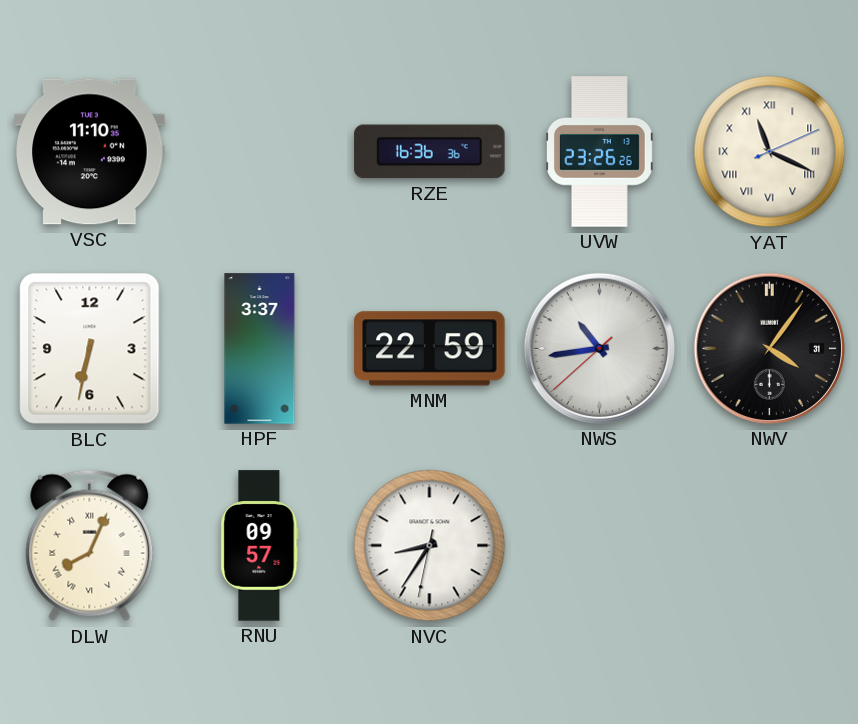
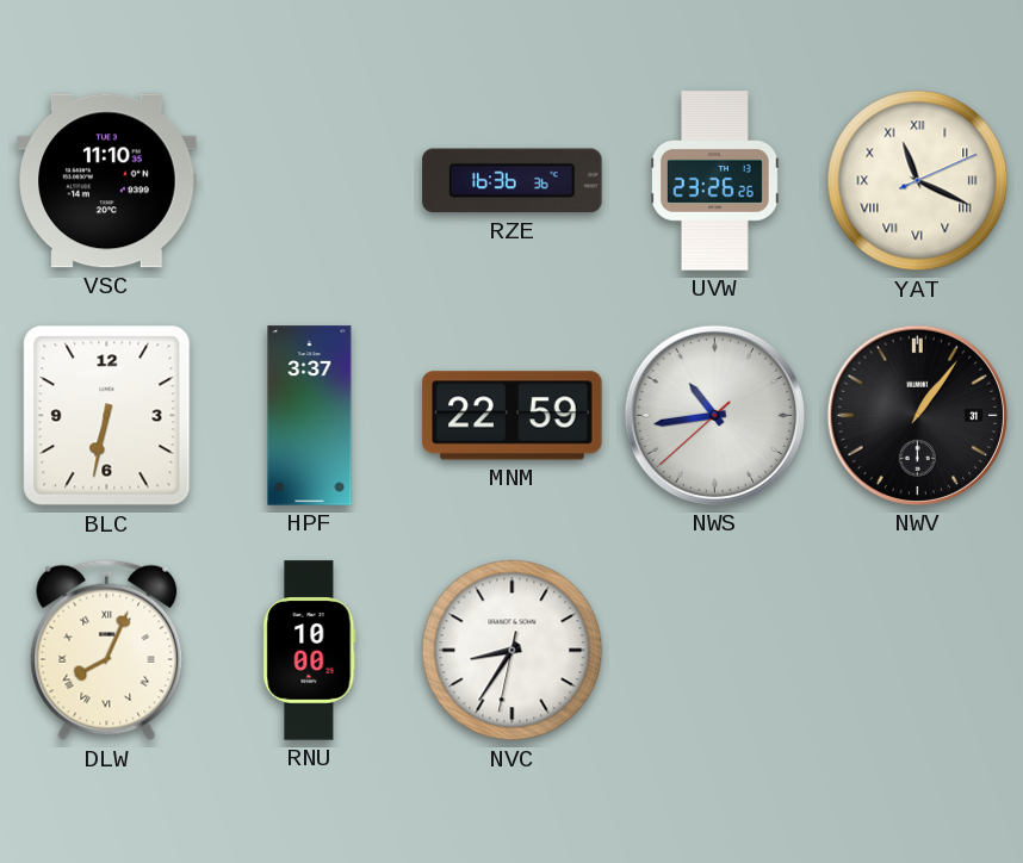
NWV: 4:06 -> 1:06
RNU: 09:57 -> 10:00
